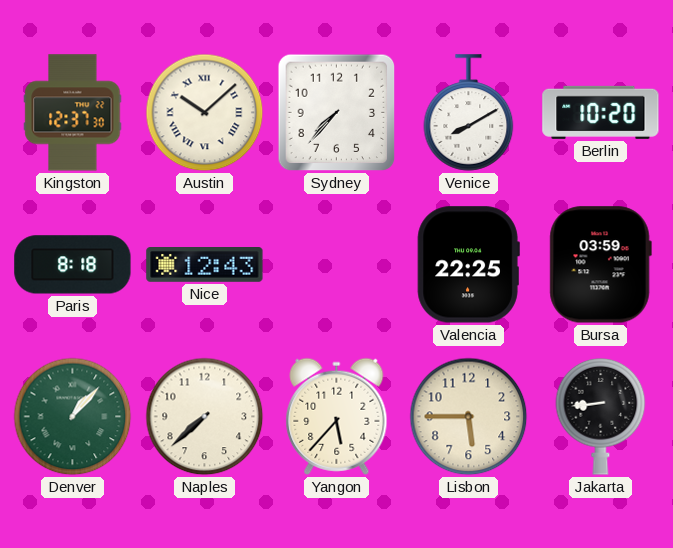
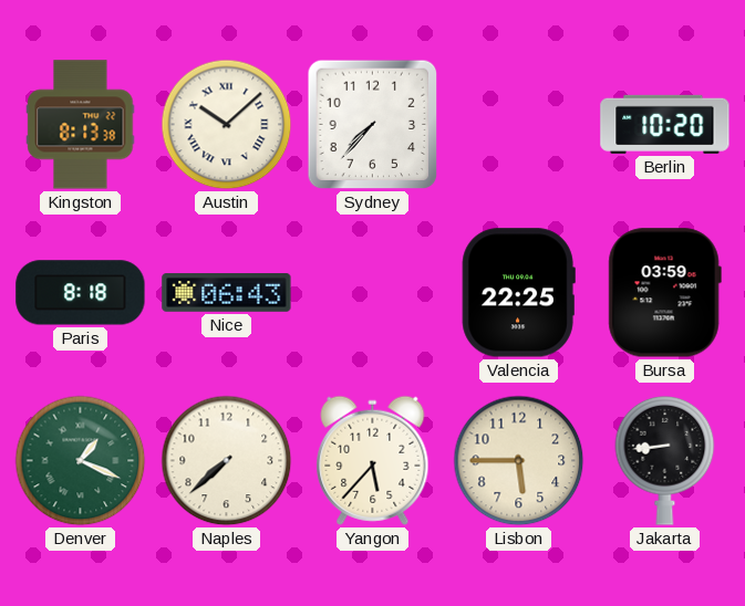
Kingston: 12:37 -> 8:13
Venice: 8:10 -> none
Nice: 12:43 -> 06:43
Denver: 1:07 -> 1:19
